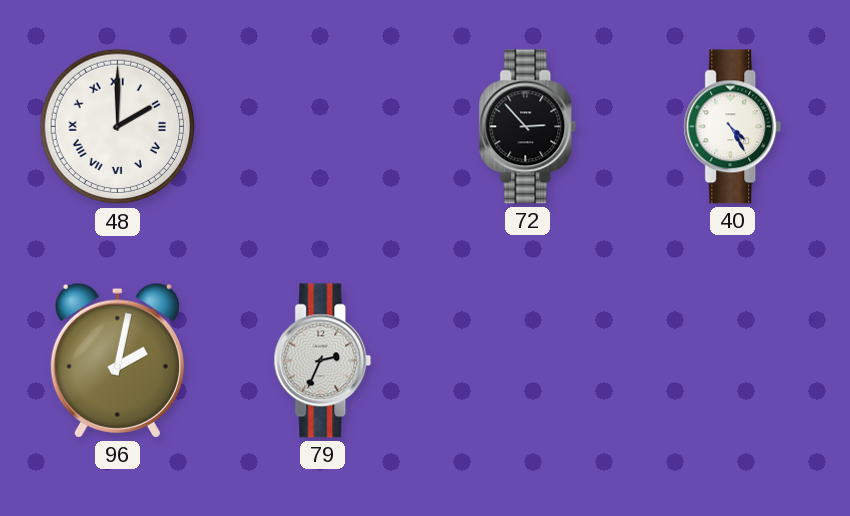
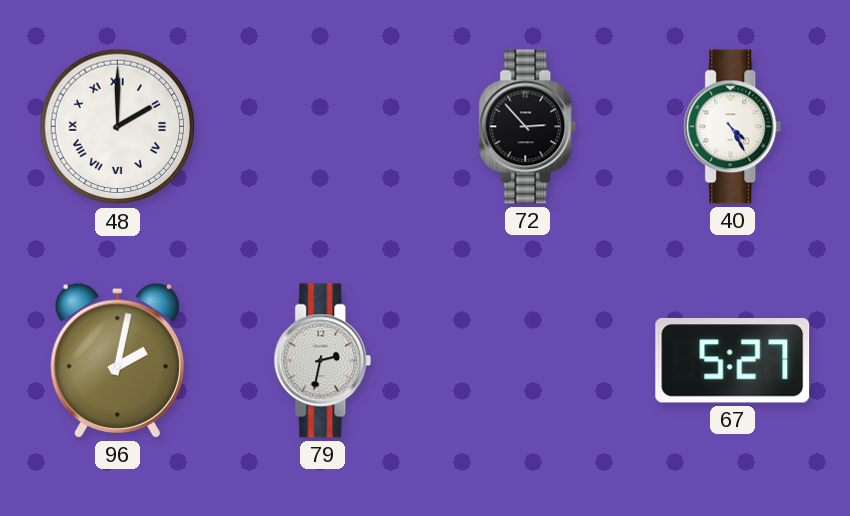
79: 2:34 -> 2:32
67: none -> 5:27
